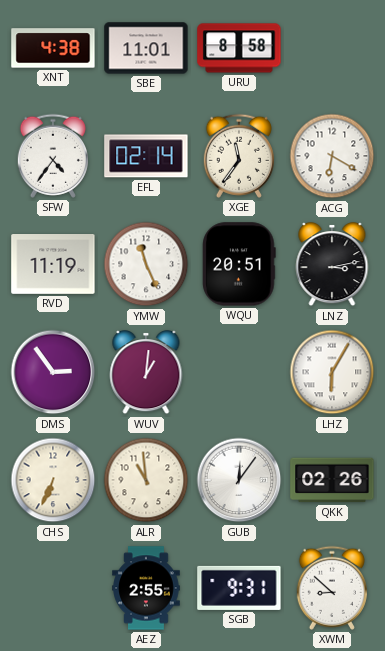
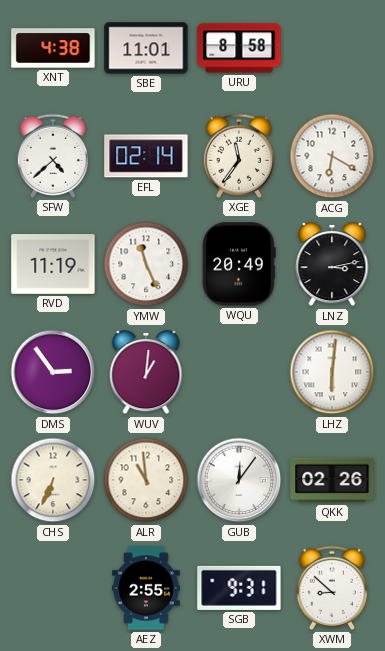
SFW: 4:36 -> 4:38
WQU: 20:51 -> 20:49
LHZ: 6:05 -> 6:01
